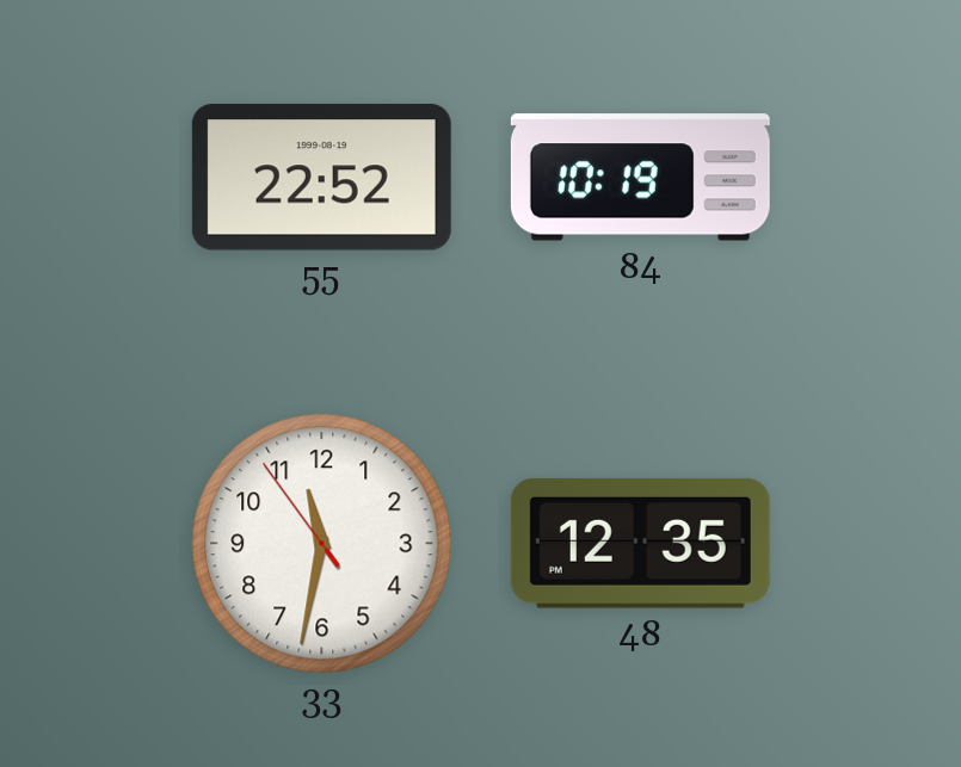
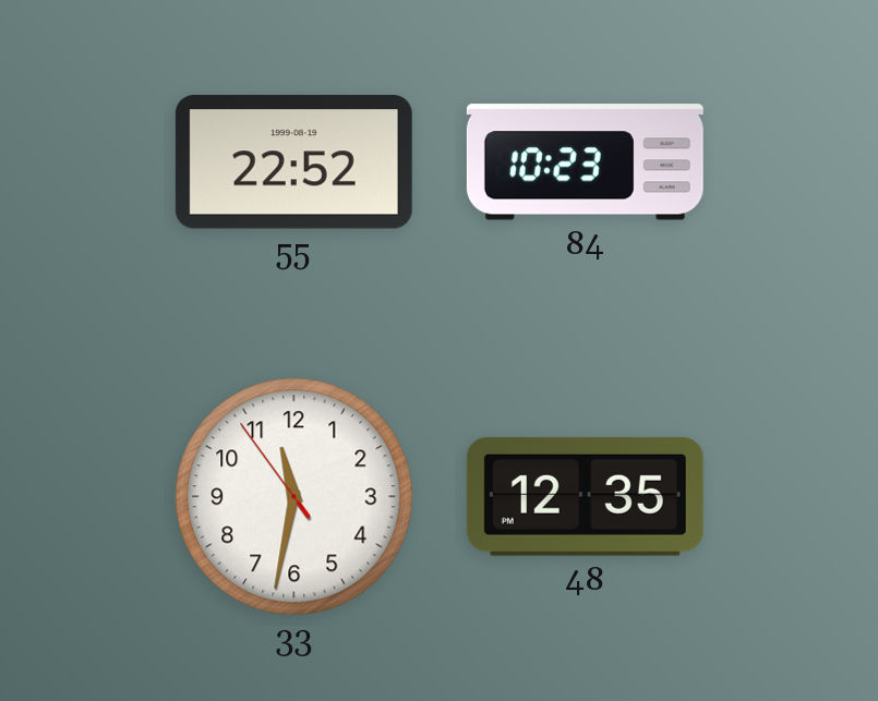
84: 10:19 -> 10:23
